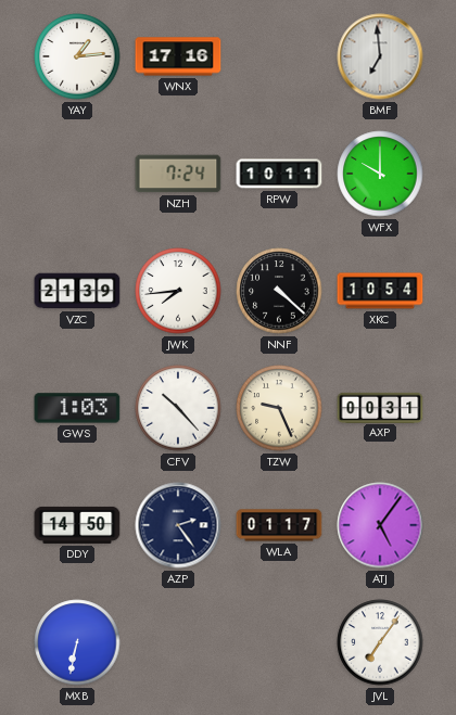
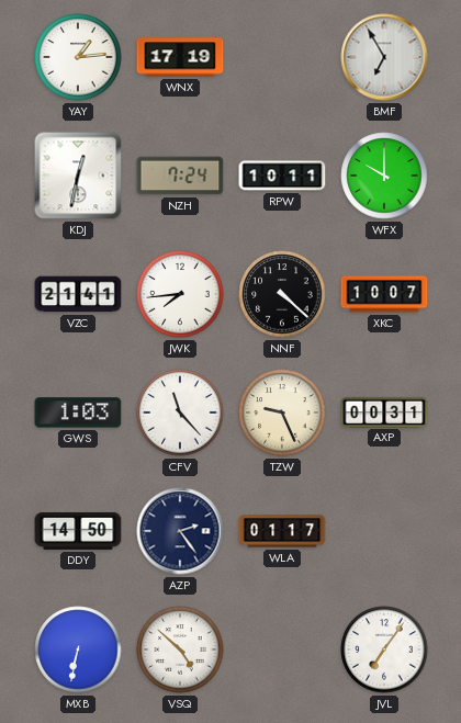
WNX: 17:16 -> 17:19
BMF: 6:59 -> 6:55
KDJ: none -> 12:32
VZC: 21:39 -> 21:41
XKC: 10:54 -> 10:07
CFV: 10:23 -> 11:23
ATJ: 5:06 -> none
VSQ: none -> 4:52
